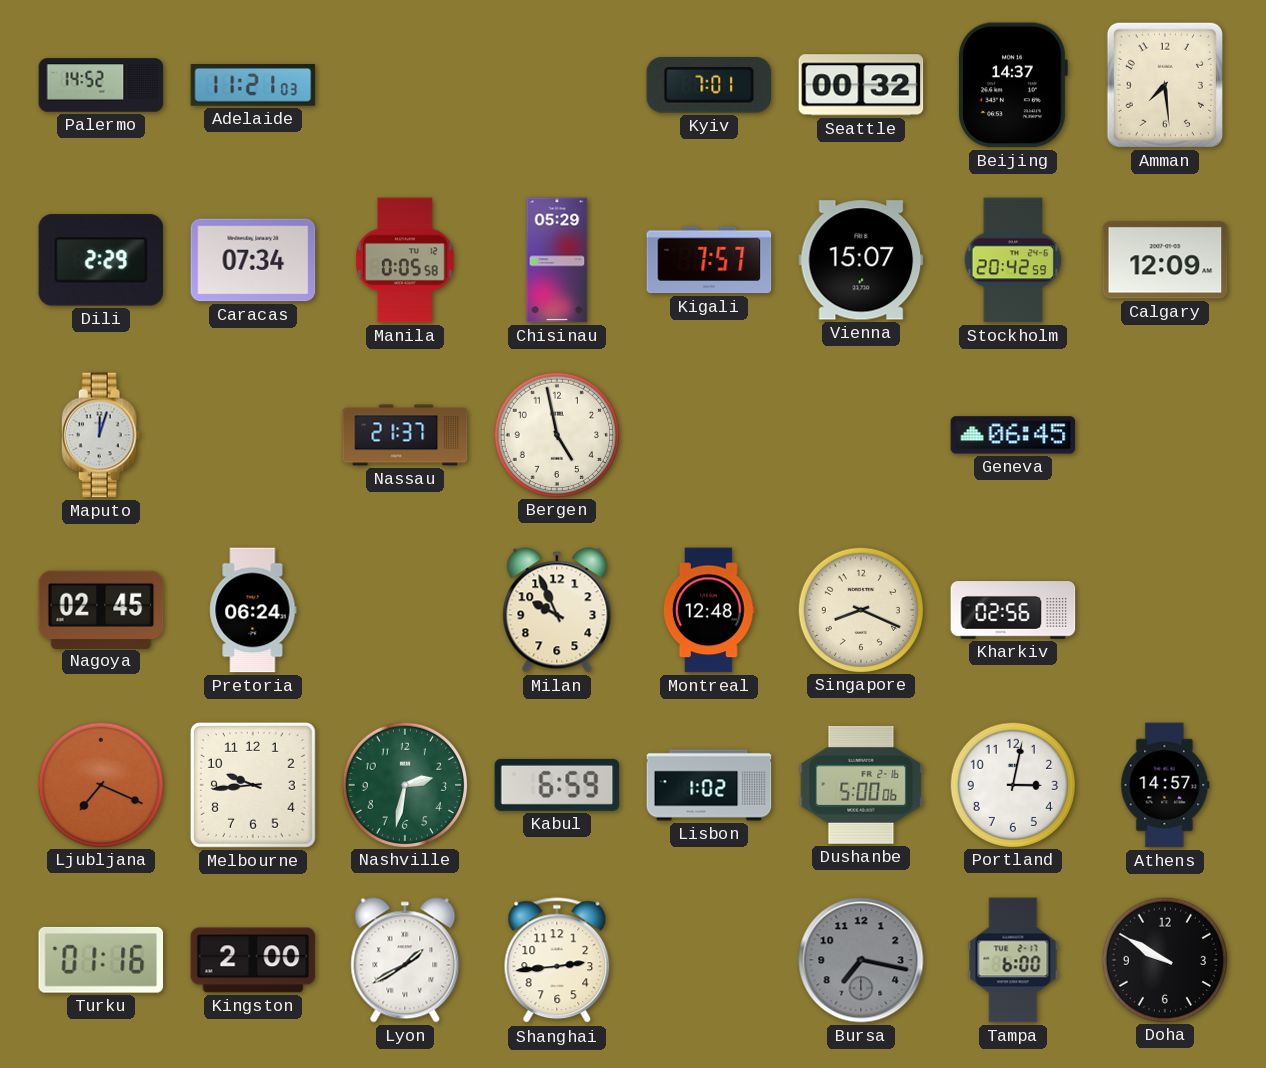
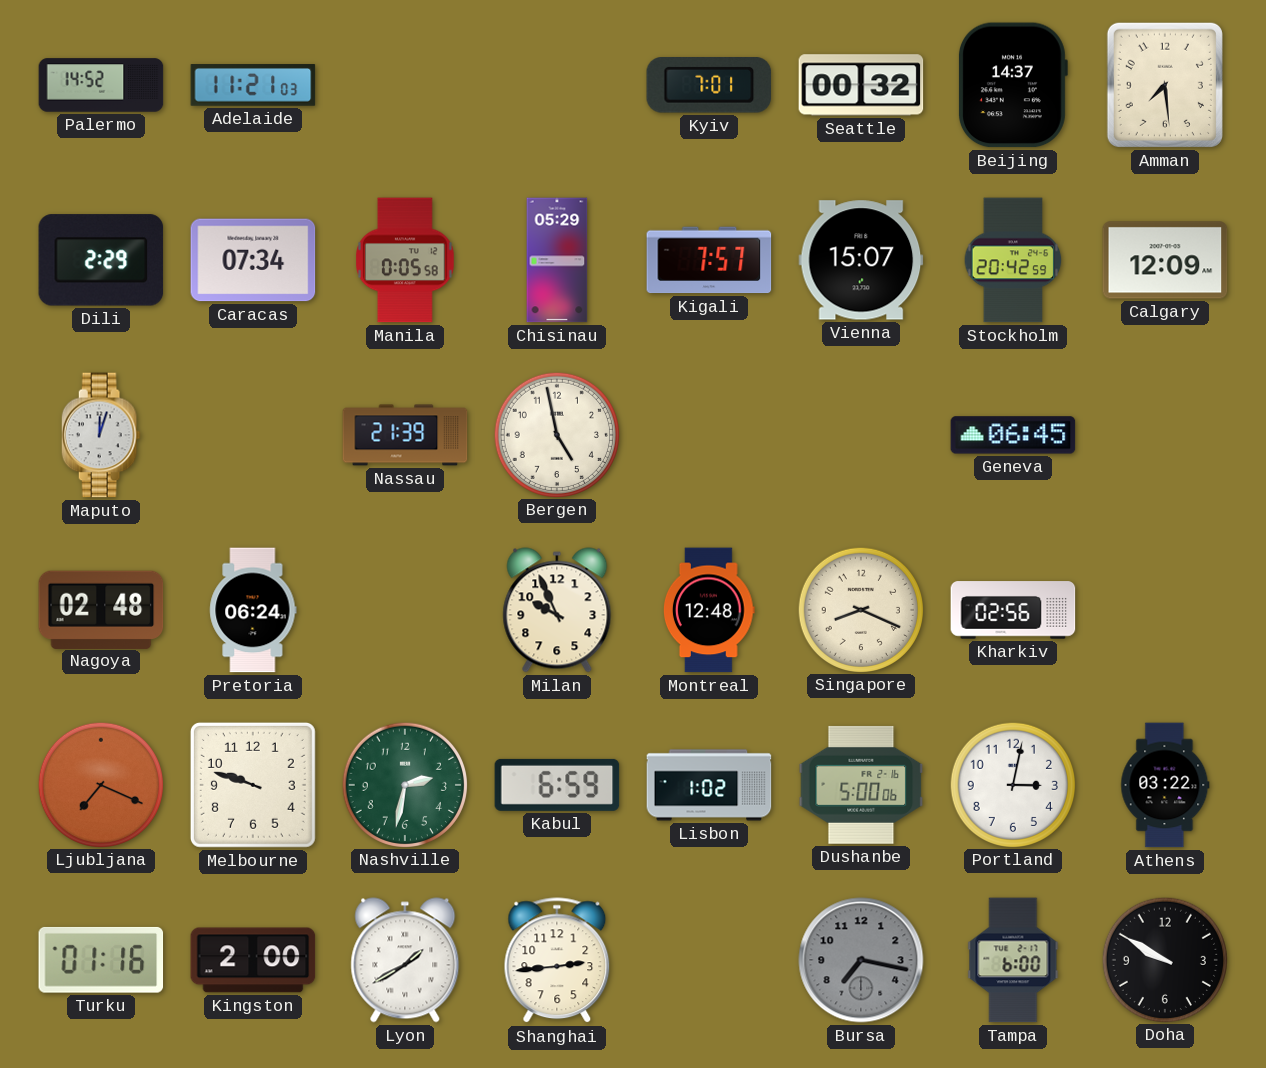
Nassau: 21:37 -> 21:39
Nagoya: 02:45 -> 02:48
Melbourne: 9:44 -> 9:48
Athens: 14:57 -> 03:22
